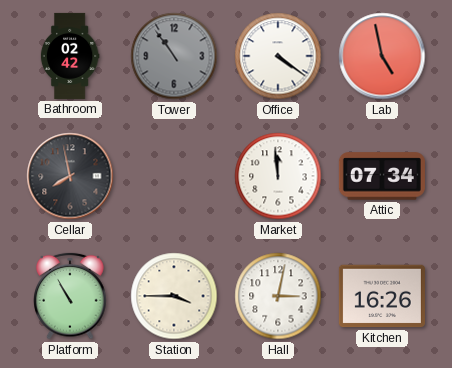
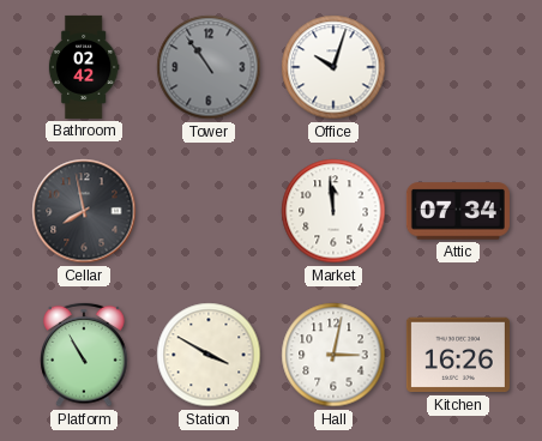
Office: 4:21 -> 10:03
Lab: 4:58 -> none
Station: 3:45 -> 3:50
